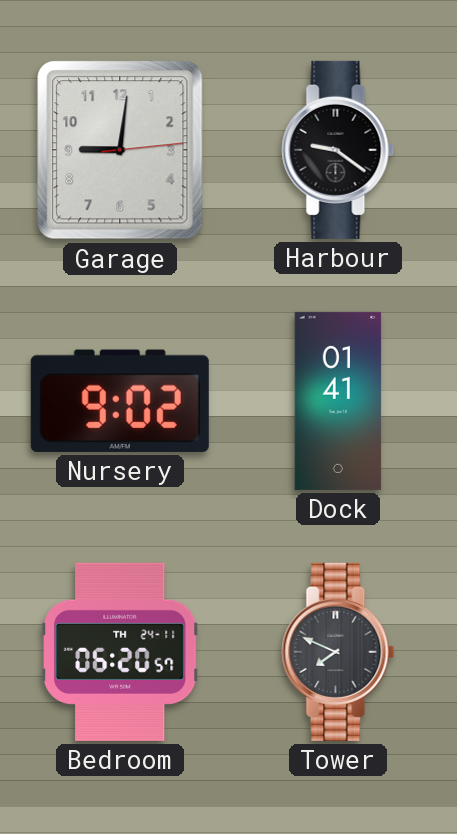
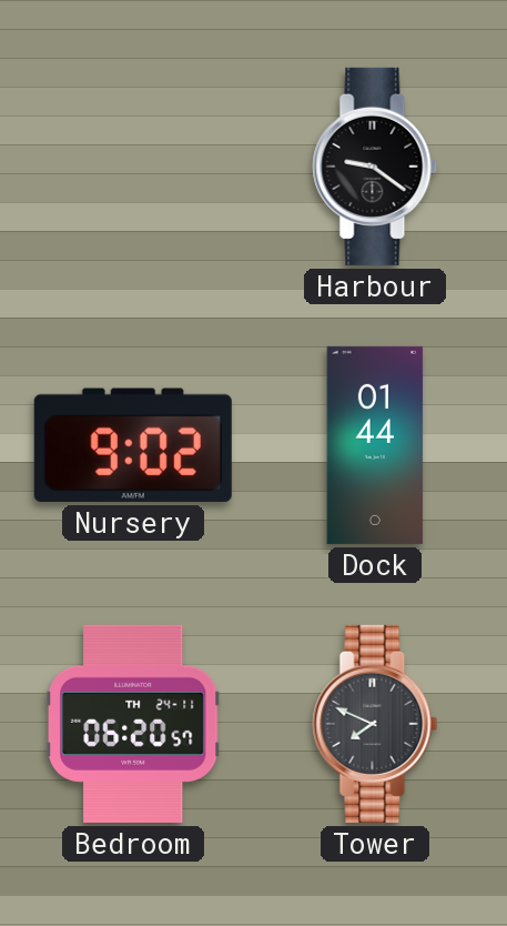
Garage: 9:01 -> none
Dock: 01:41 -> 01:44
